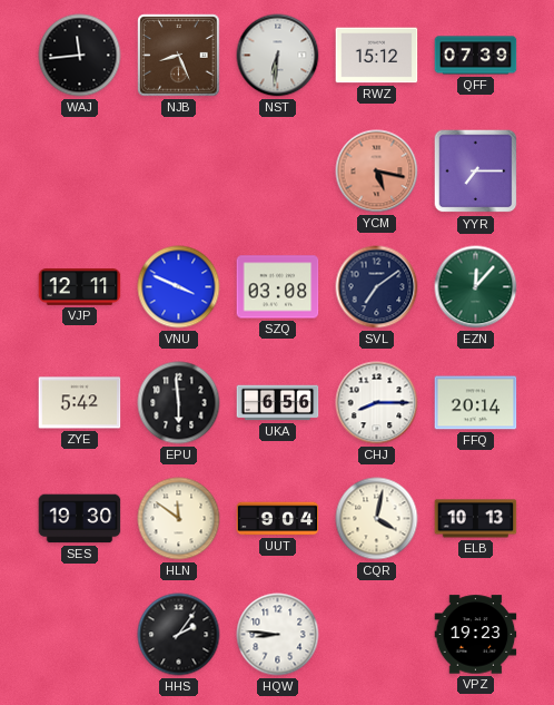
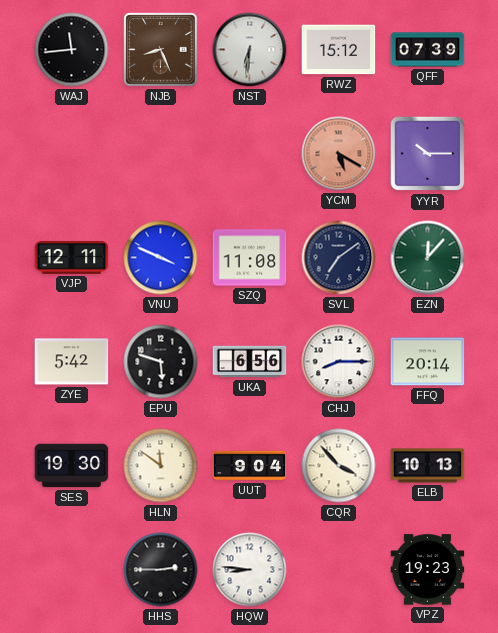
YCM: 5:17 -> 5:20
YYR: 7:15 -> 10:15
SZQ: 03:08 -> 11:08
EPU: 5:59 -> 5:48
CQR: 4:02 -> 3:53
HHS: 2:06 -> 2:45
